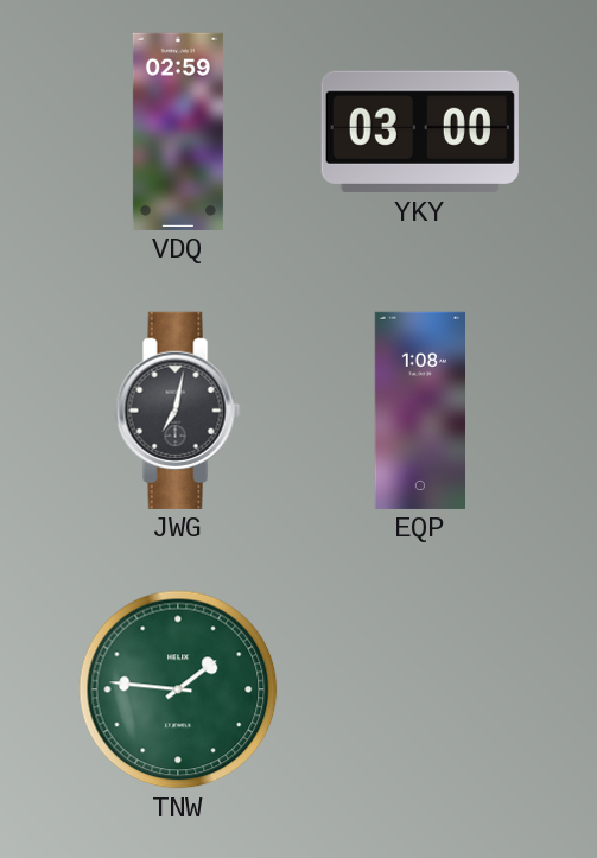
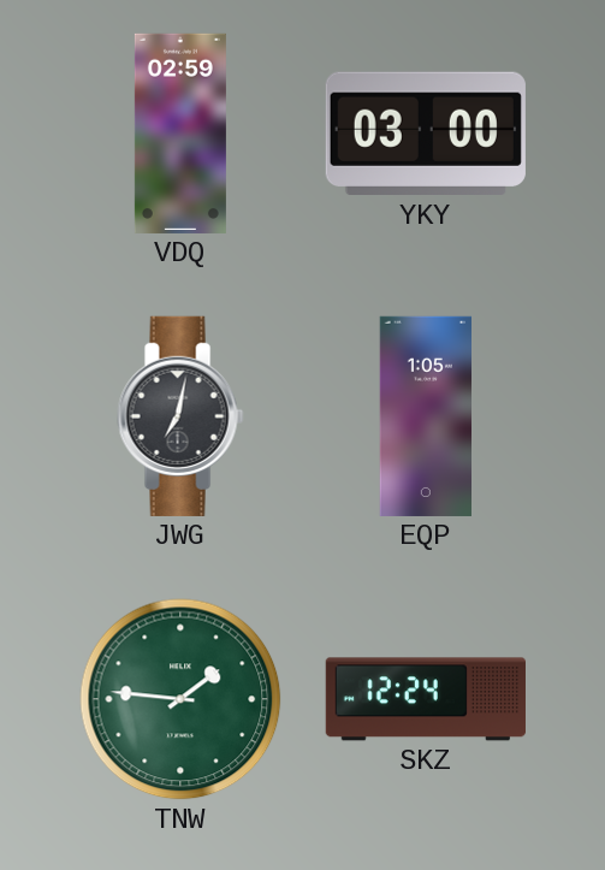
EQP: 1:08 -> 1:05
SKZ: none -> 12:24
